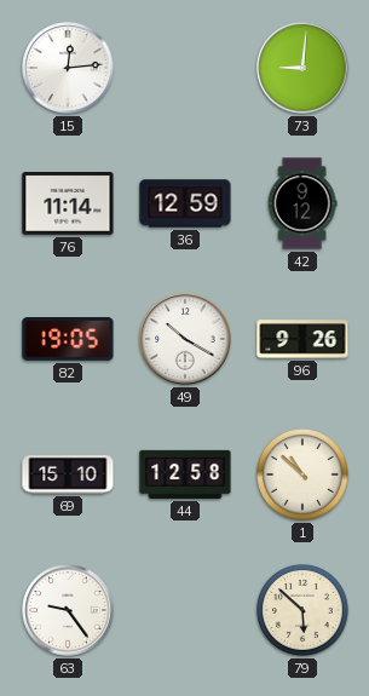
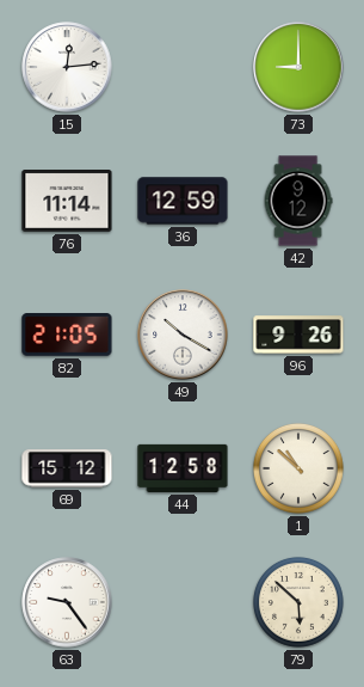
73: 9:01 -> 9:00
82: 19:05 -> 21:05
69: 15:10 -> 15:12
